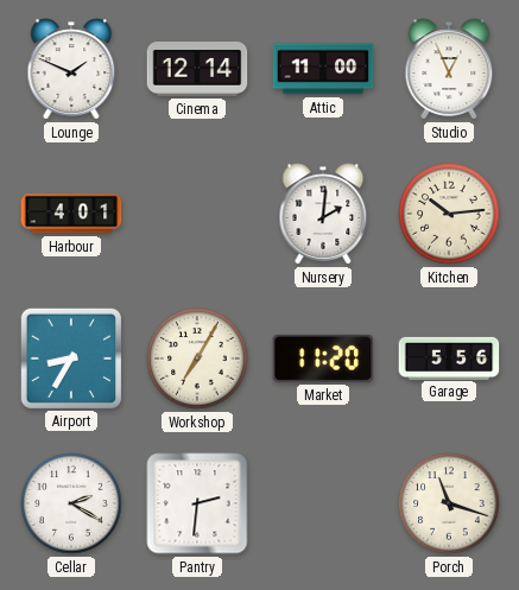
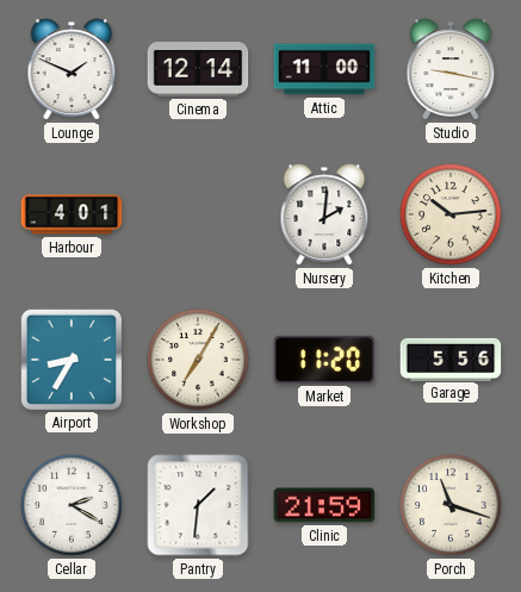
Studio: 12:56 -> 9:17
Pantry: 2:31 -> 1:31
Clinic: none -> 21:59
